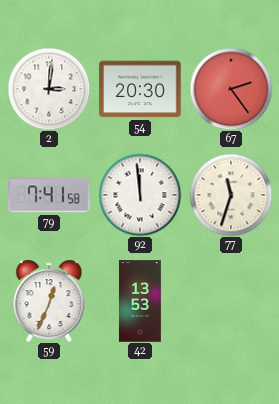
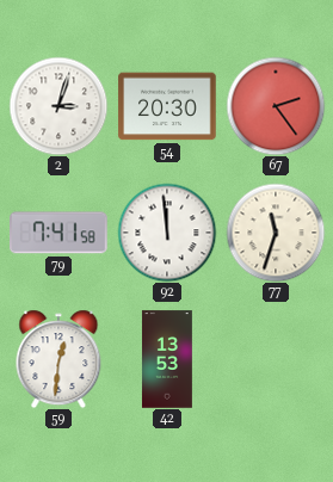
2: 3:01 -> 3:03
59: 12:34 -> 12:31
